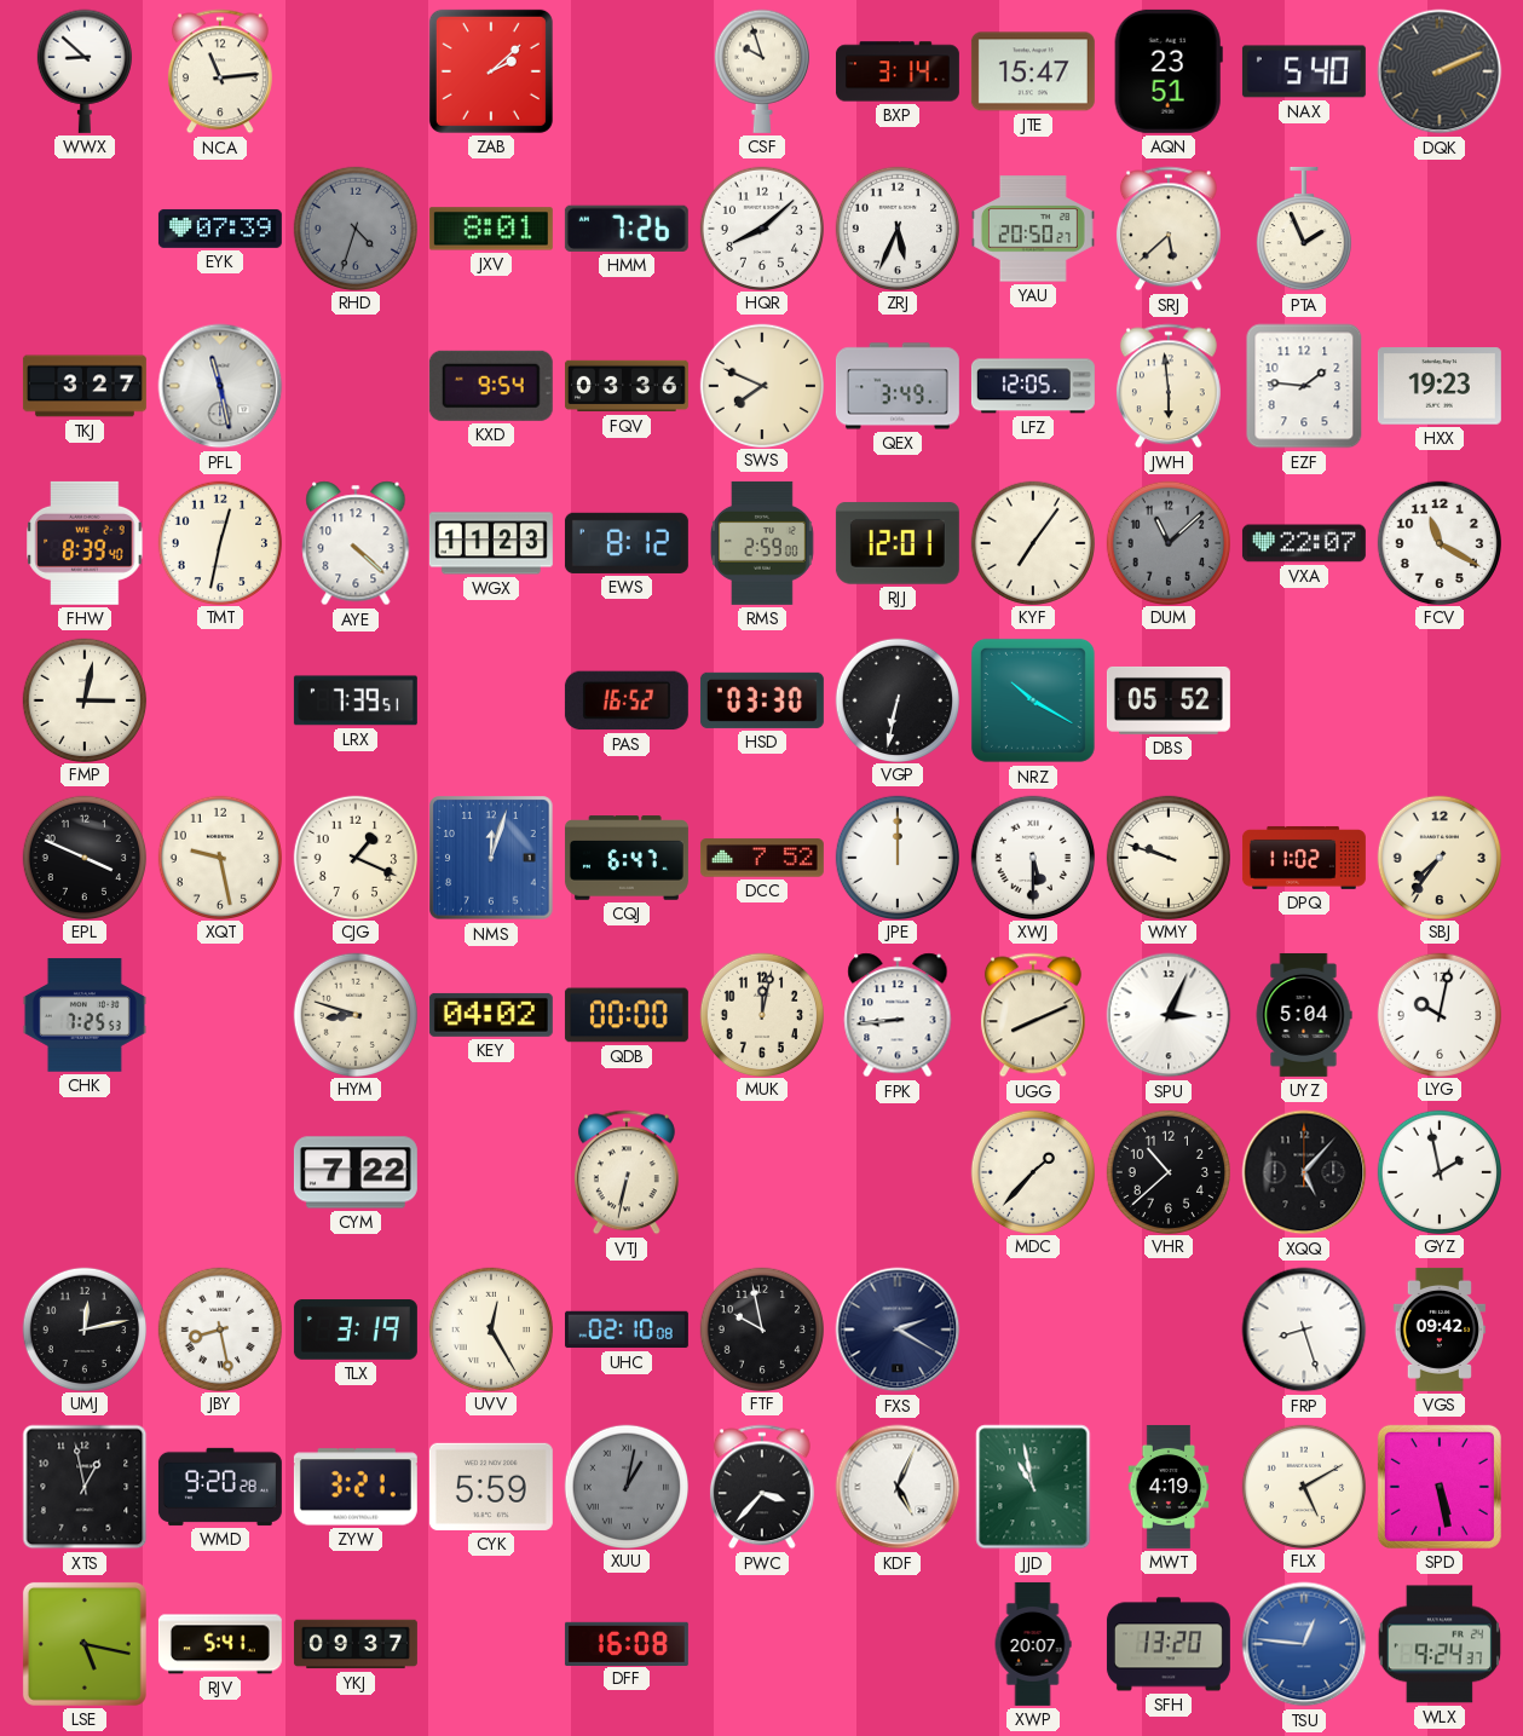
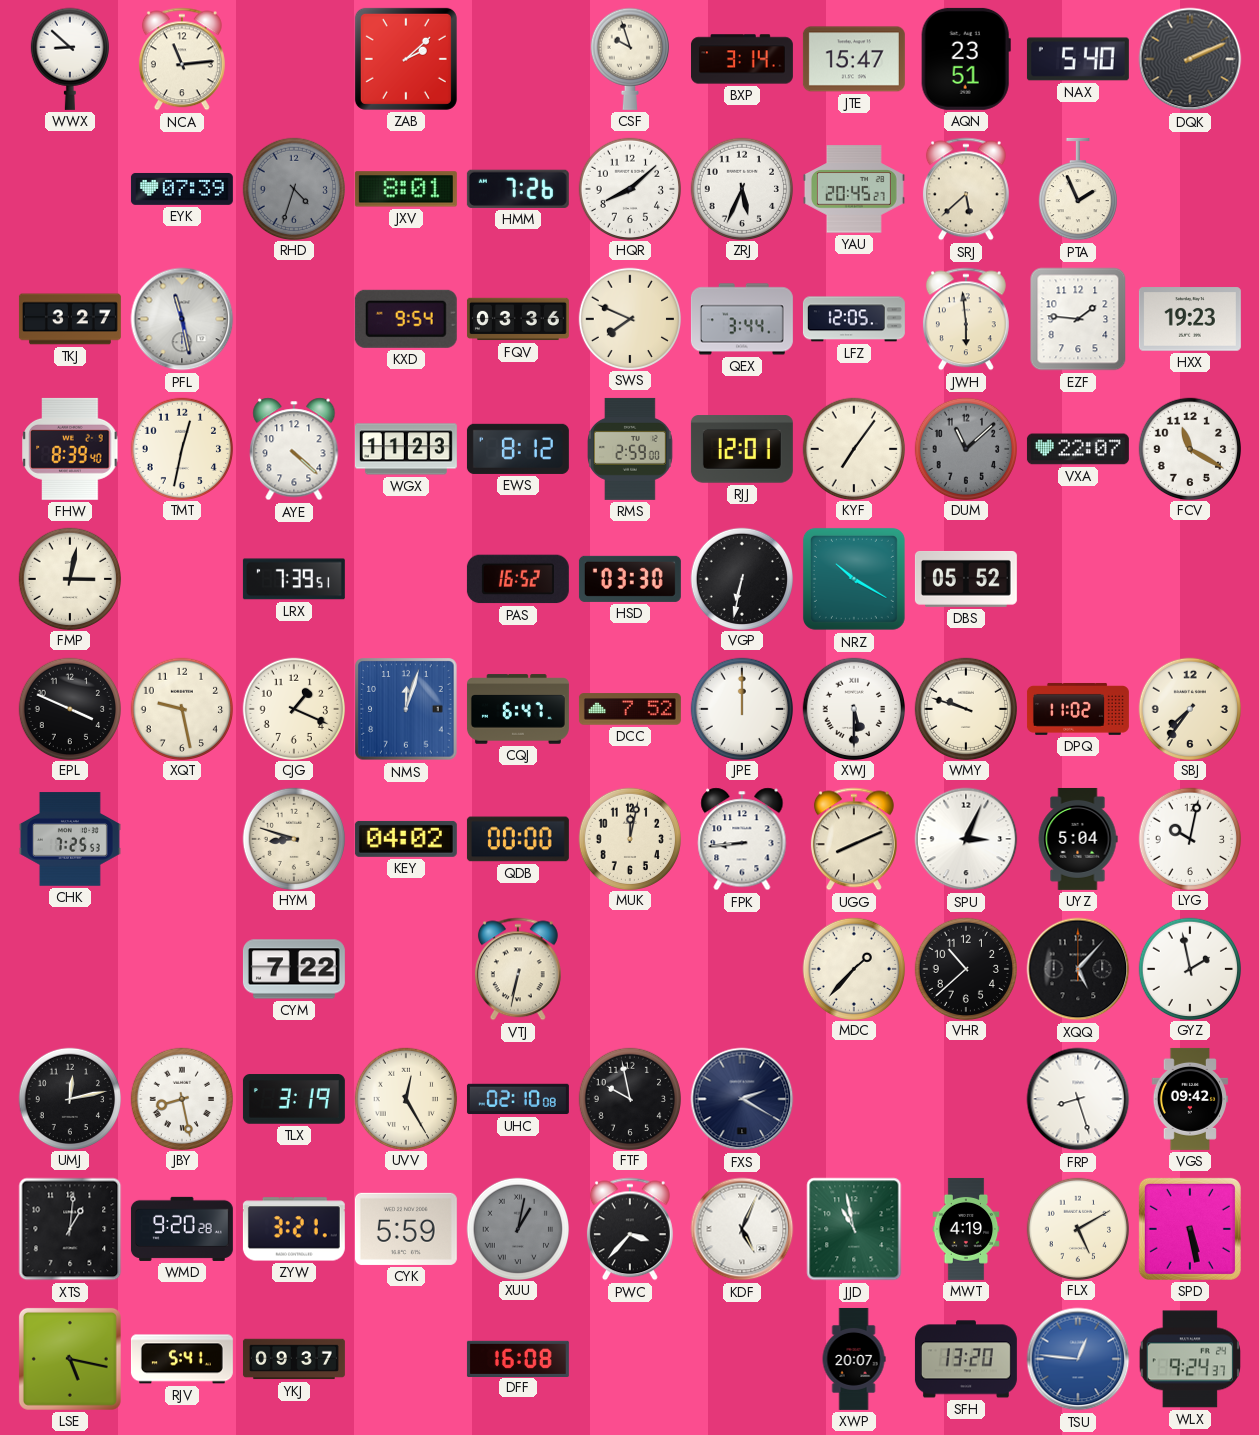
YAU: 20:50 -> 20:45
QEX: 3:49 -> 3:44
XTS: 12:58 -> 1:01
